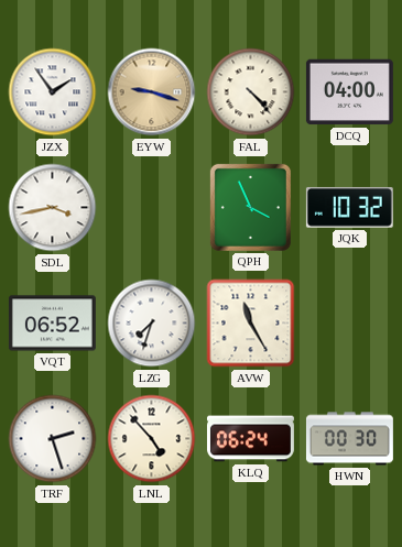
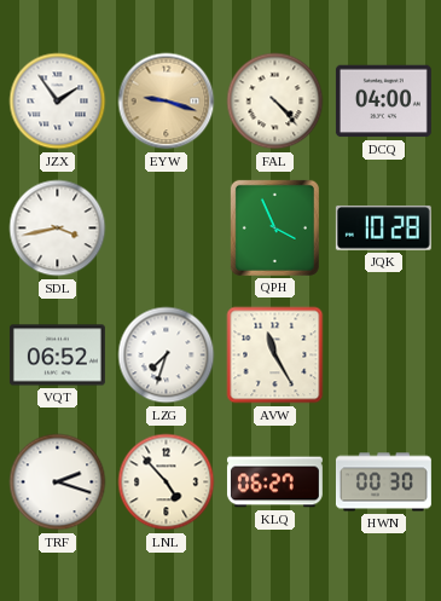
JQK: 10:32 -> 10:28
TRF: 2:27 -> 2:18
KLQ: 06:24 -> 06:27
